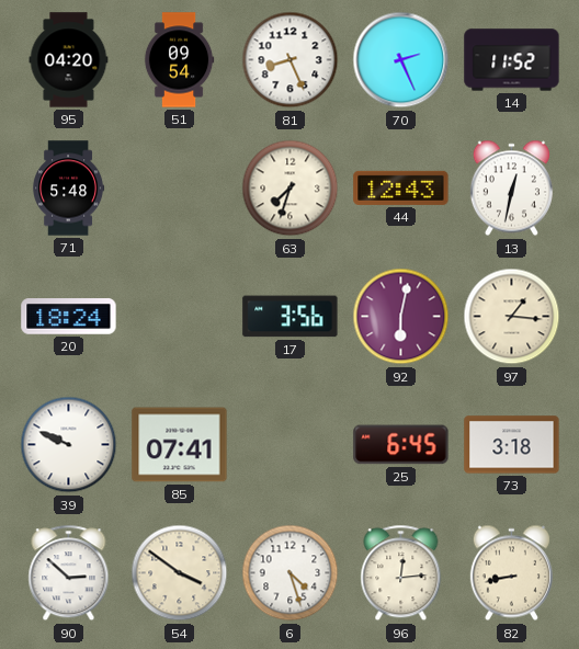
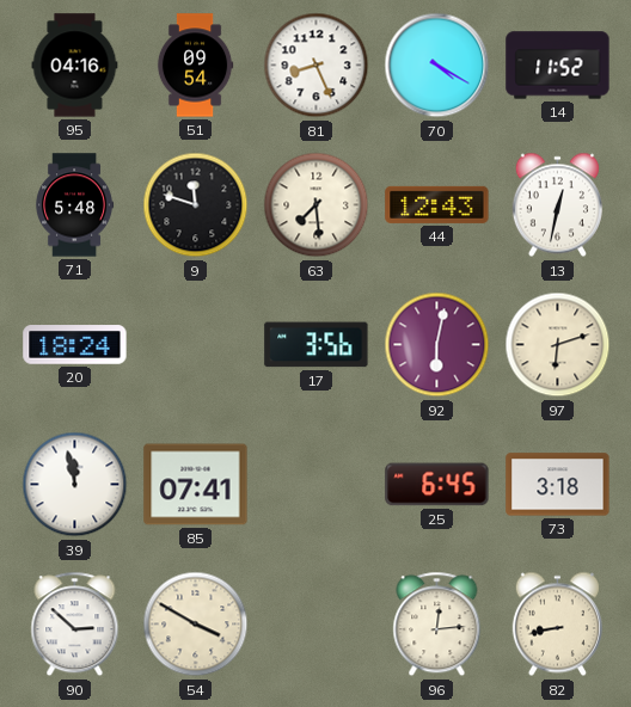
95: 04:20 -> 04:16
70: 2:26 -> 4:20
9: none -> 11:48
63: 7:33 -> 7:29
97: 1:16 -> 6:12
39: 9:49 -> 11:58
54: 3:51 -> 3:50
6: 4:27 -> none
